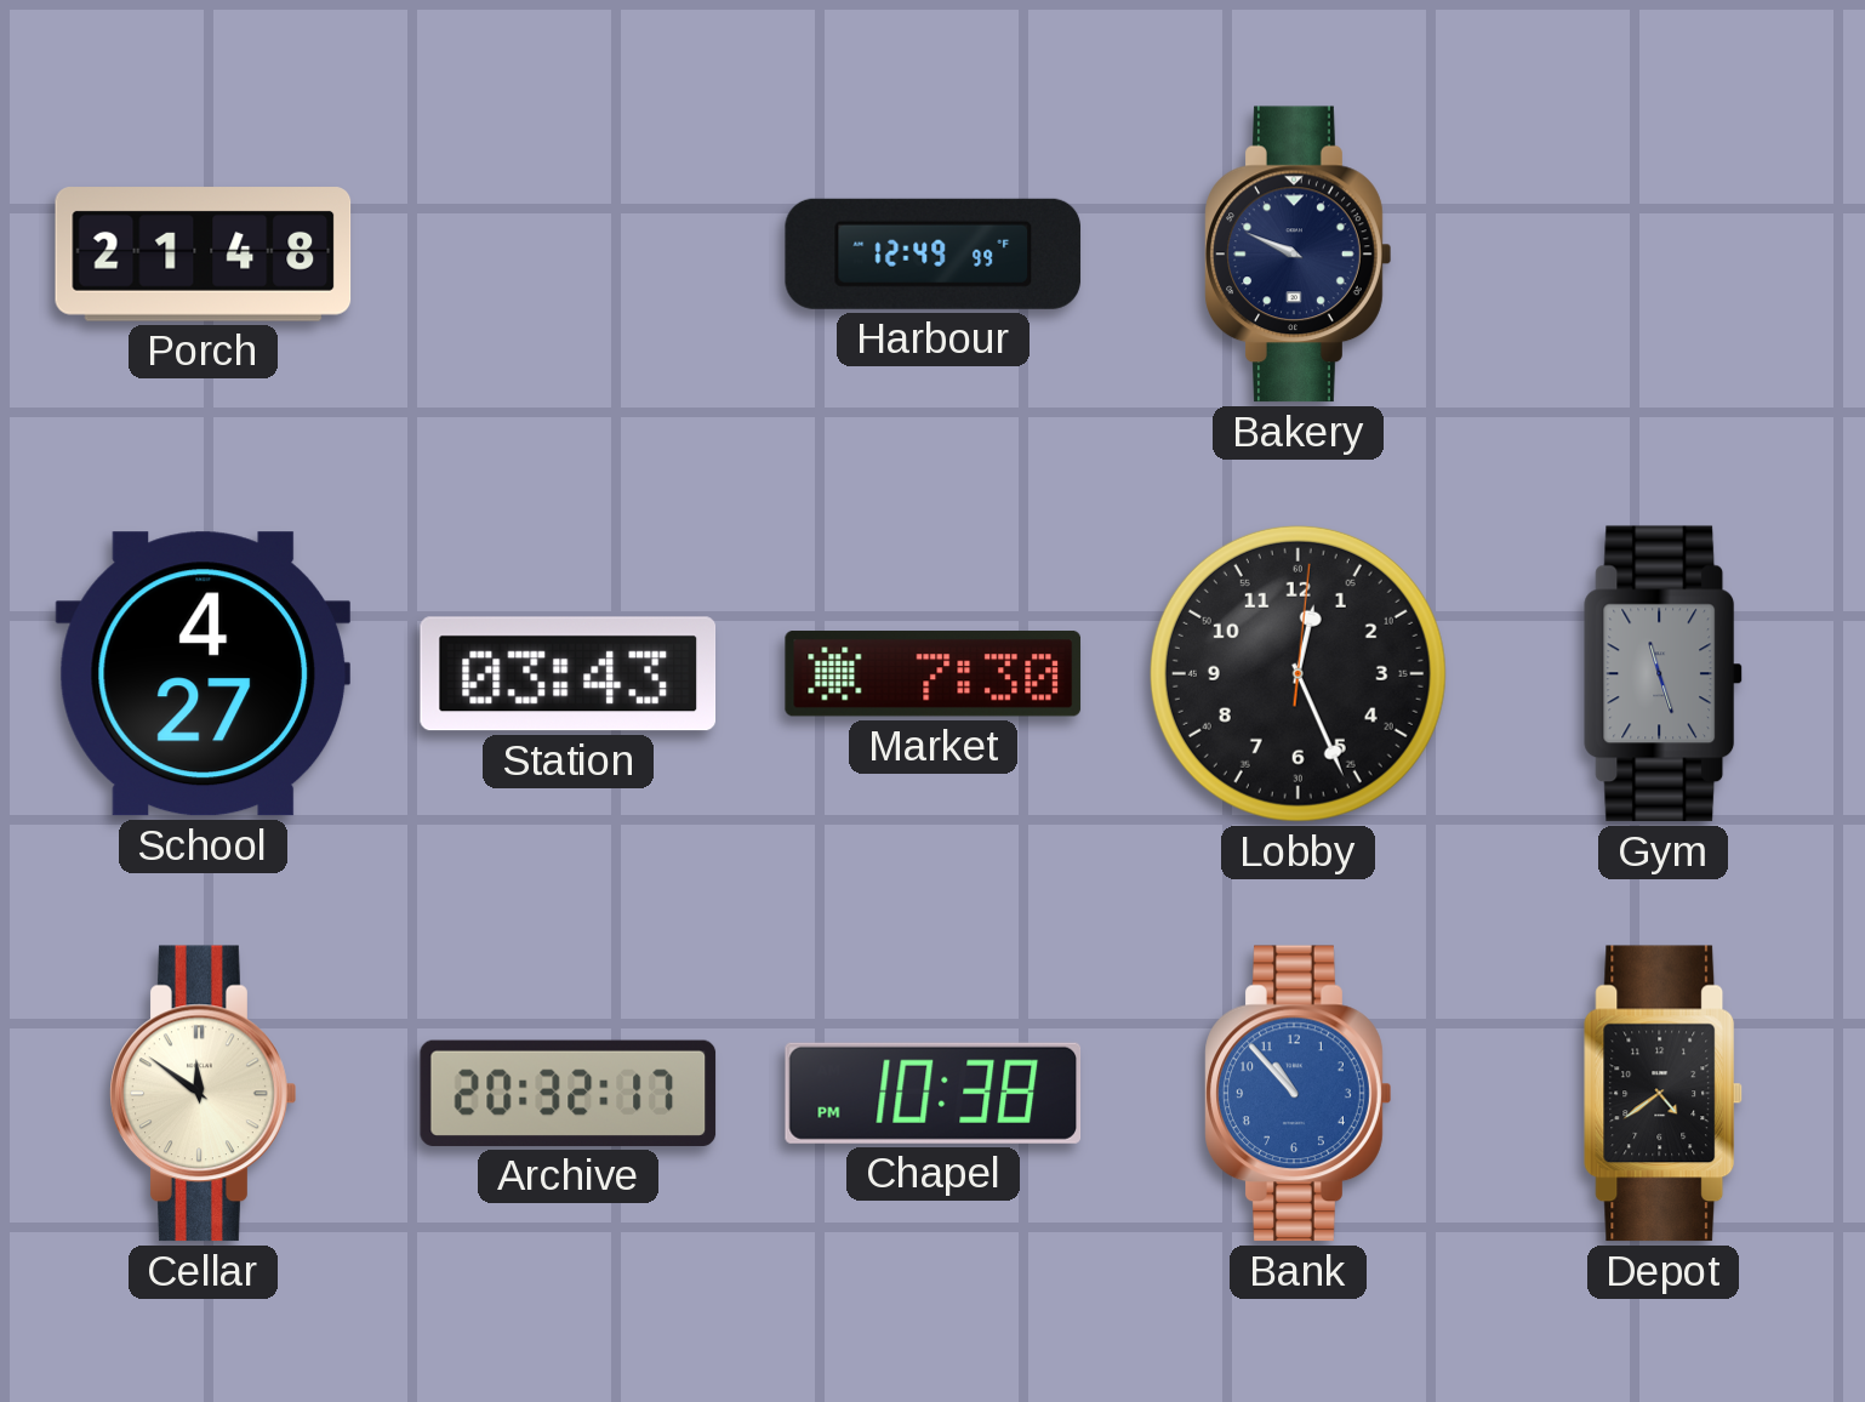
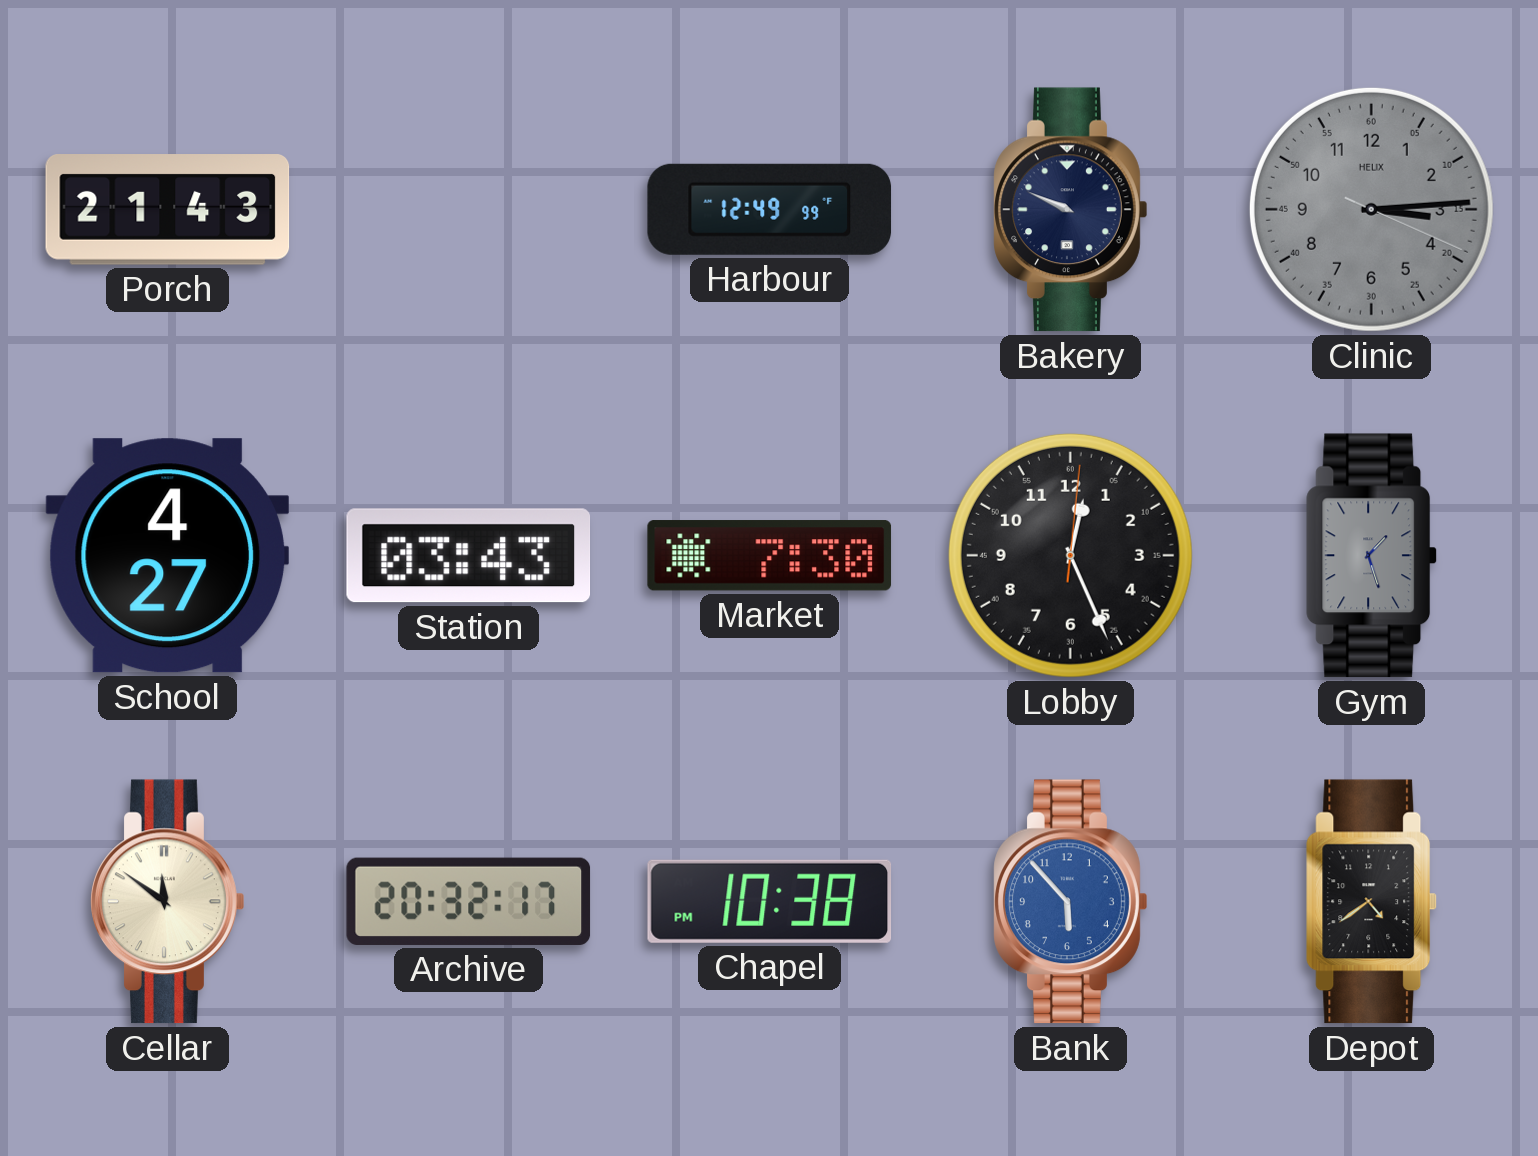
Porch: 21:48 -> 21:43
Clinic: none -> 3:14
Gym: 11:27 -> 1:27
Bank: 10:53 -> 5:53
